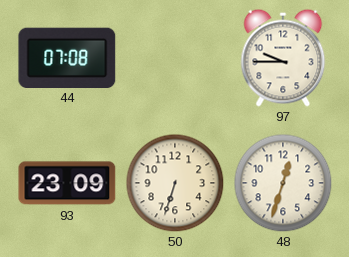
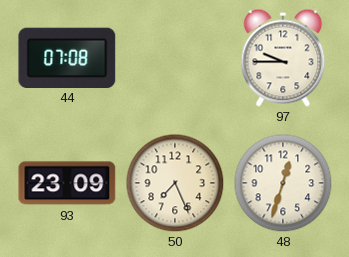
50: 6:33 -> 7:26
